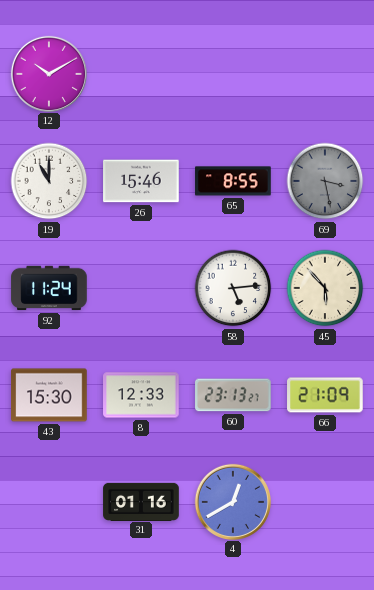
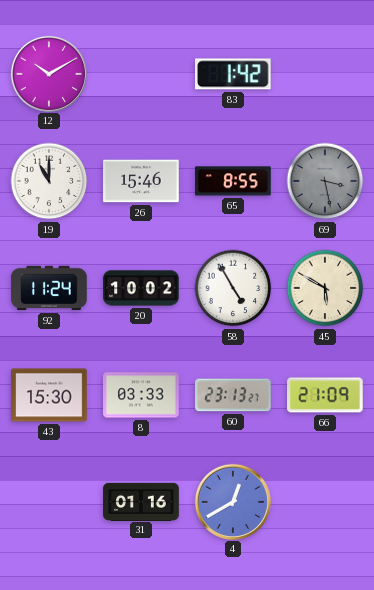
83: none -> 1:42
20: none -> 10:02
58: 5:14 -> 4:55
45: 5:53 -> 5:50
8: 12:33 -> 03:33
